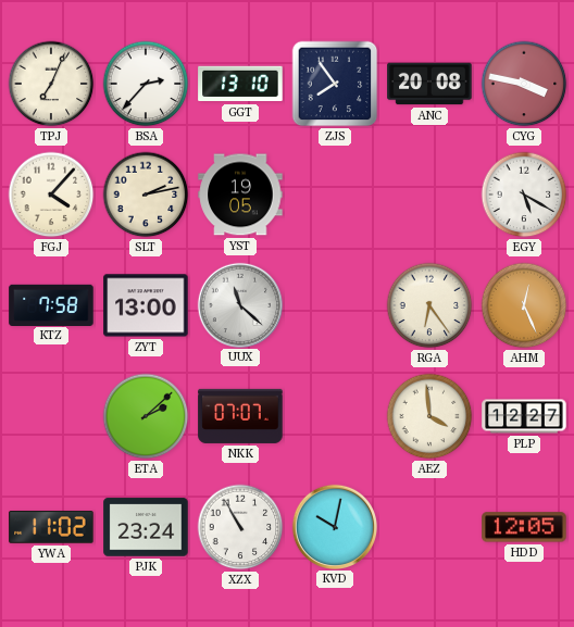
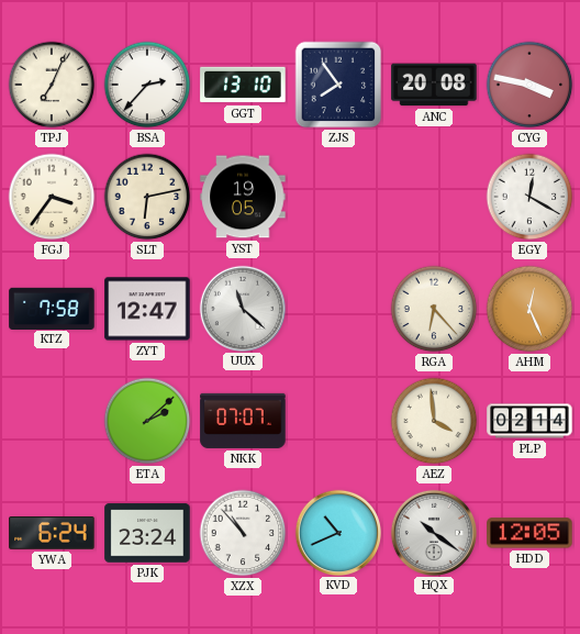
FGJ: 4:07 -> 3:36
SLT: 2:13 -> 6:13
EGY: 5:20 -> 12:20
ZYT: 13:00 -> 12:47
RGA: 6:24 -> 6:23
PLP: 12:27 -> 02:14
YWA: 11:02 -> 6:24
XZX: 10:55 -> 10:53
KVD: 10:02 -> 10:41
HQX: none -> 10:21
